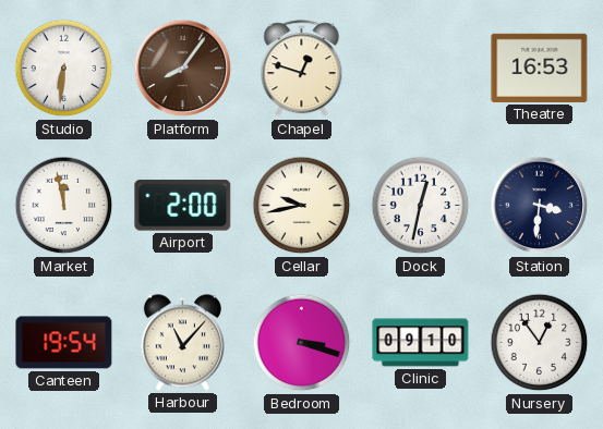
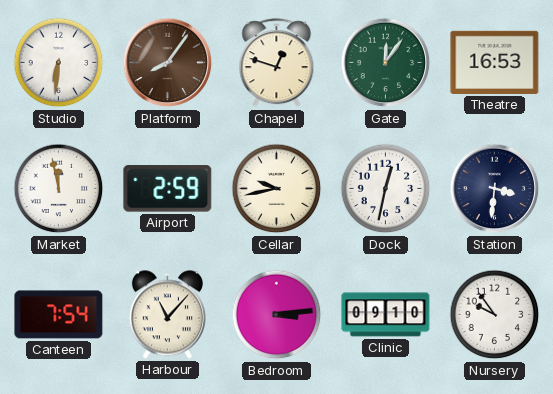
Gate: none -> 12:06
Airport: 2:00 -> 2:59
Canteen: 19:54 -> 7:54
Bedroom: 3:18 -> 3:14
Nursery: 12:54 -> 9:54
